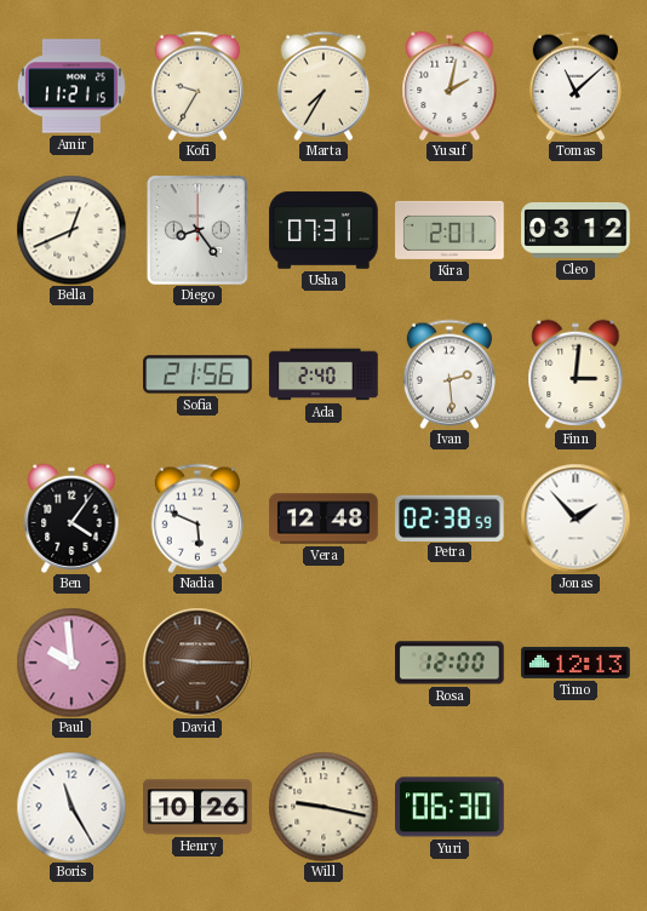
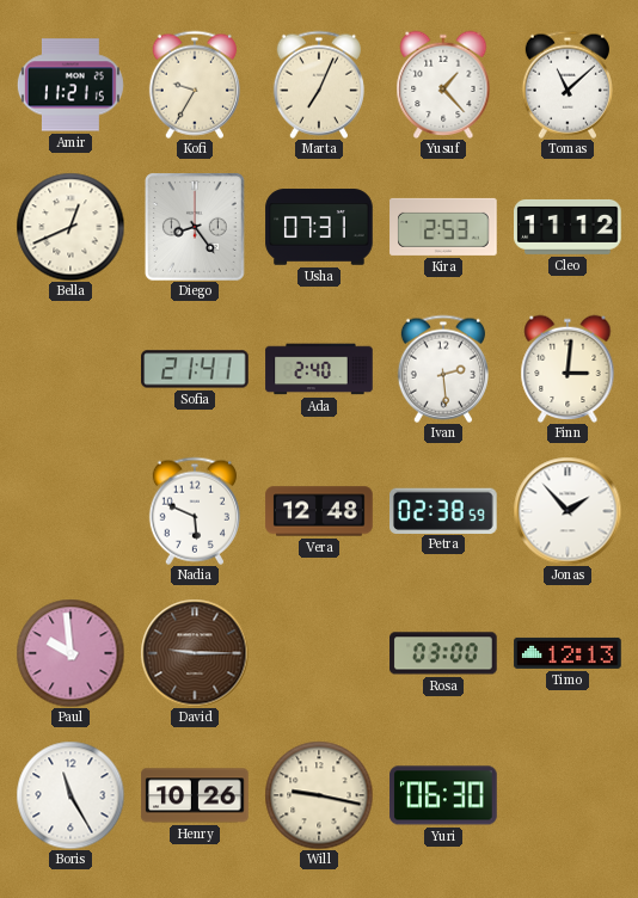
Marta: 7:35 -> 7:04
Yusuf: 2:02 -> 1:23
Kira: 2:01 -> 2:53
Cleo: 03:12 -> 11:12
Sofia: 21:56 -> 21:41
Ben: 4:06 -> none
Rosa: 12:00 -> 03:00
